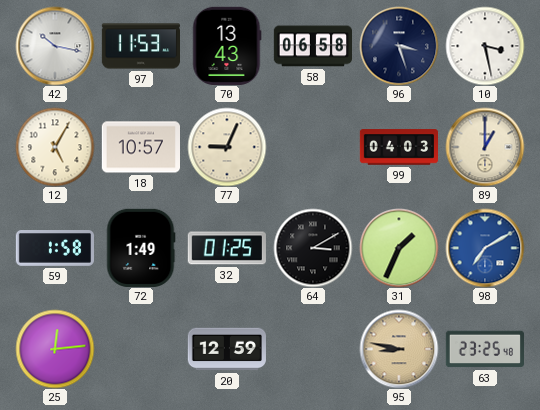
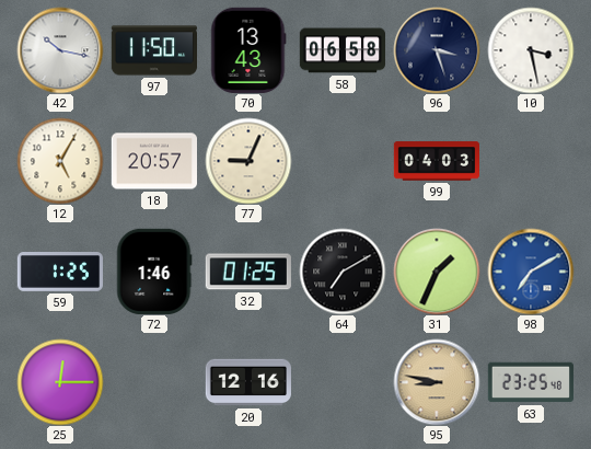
97: 11:53 -> 11:50
18: 10:57 -> 20:57
89: 1:00 -> none
59: 1:58 -> 1:25
72: 1:49 -> 1:46
64: 3:10 -> 7:10
25: 12:14 -> 12:15
20: 12:59 -> 12:16
